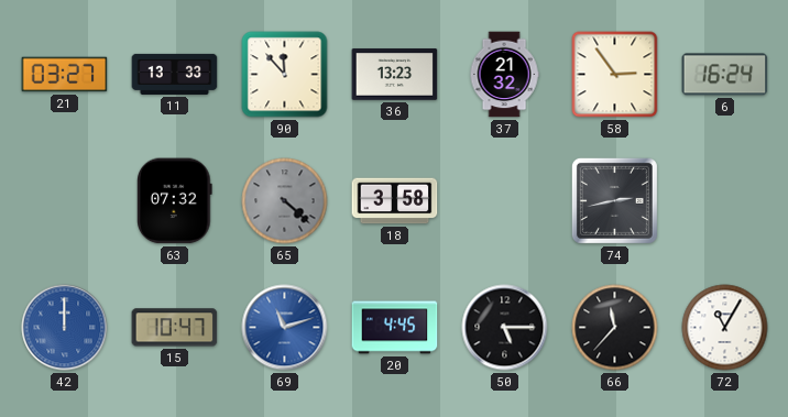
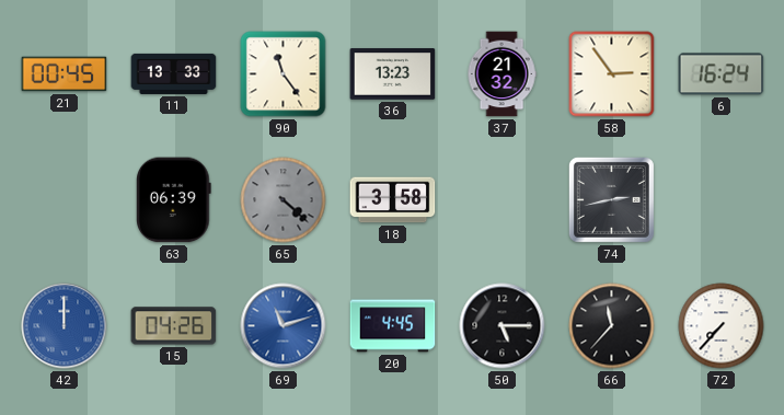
21: 03:27 -> 00:45
90: 11:53 -> 11:24
63: 07:32 -> 06:39
15: 10:47 -> 04:26
72: 11:05 -> 7:37
